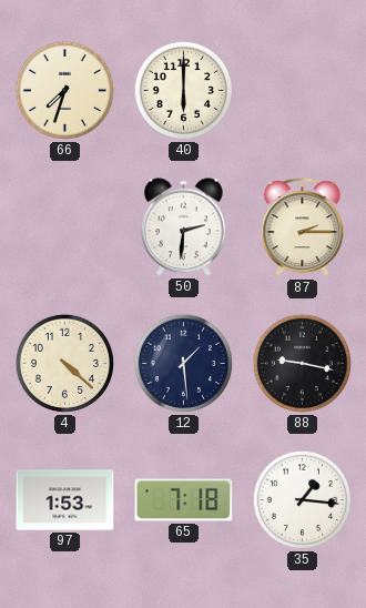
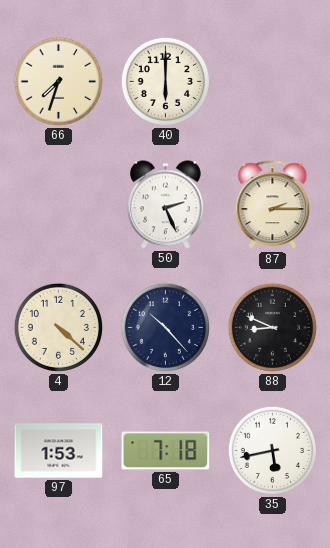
50: 2:31 -> 2:26
12: 1:29 -> 10:23
88: 9:17 -> 8:49
35: 1:16 -> 5:43
